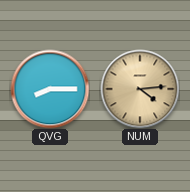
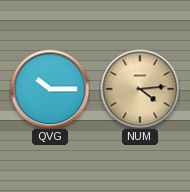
QVG: 8:15 -> 10:15
